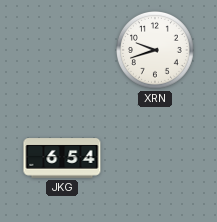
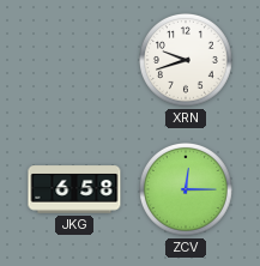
JKG: 6:54 -> 6:58
ZCV: none -> 12:15
